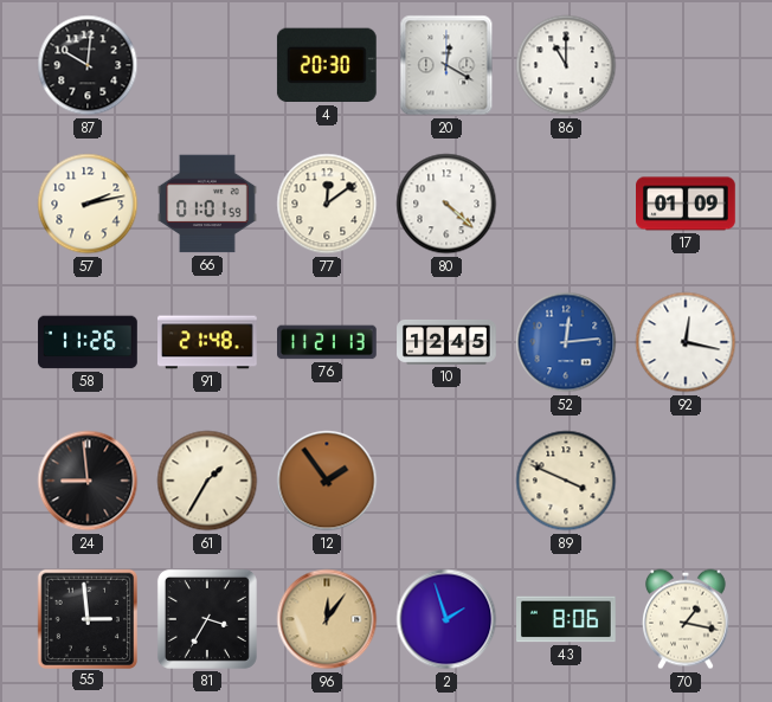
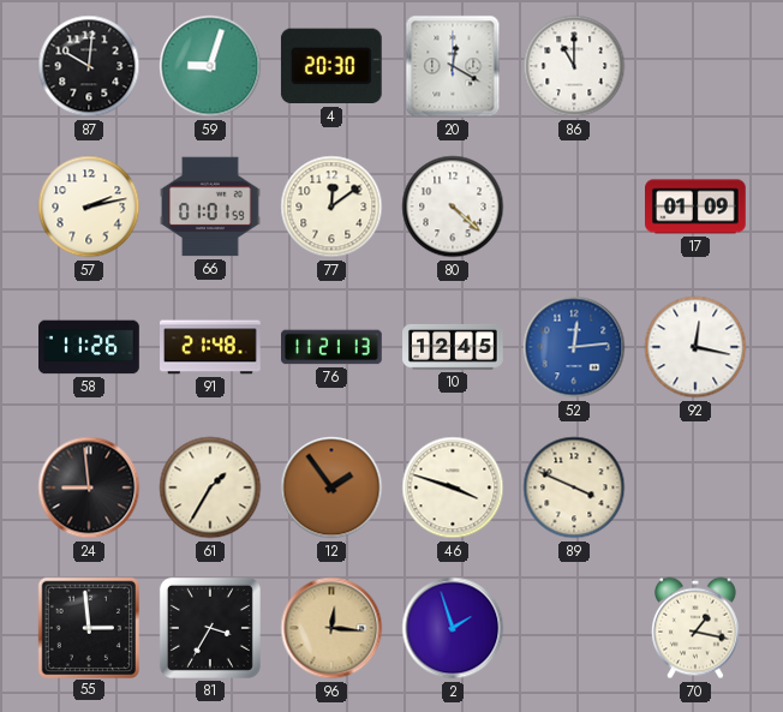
59: none -> 9:03
46: none -> 3:48
96: 12:06 -> 12:16
43: 8:06 -> none
